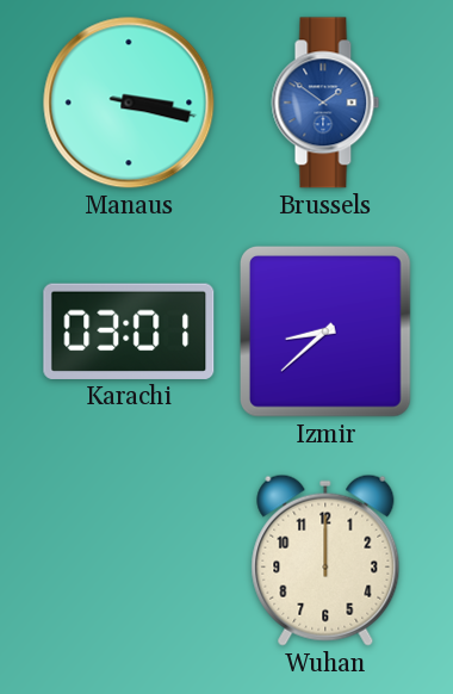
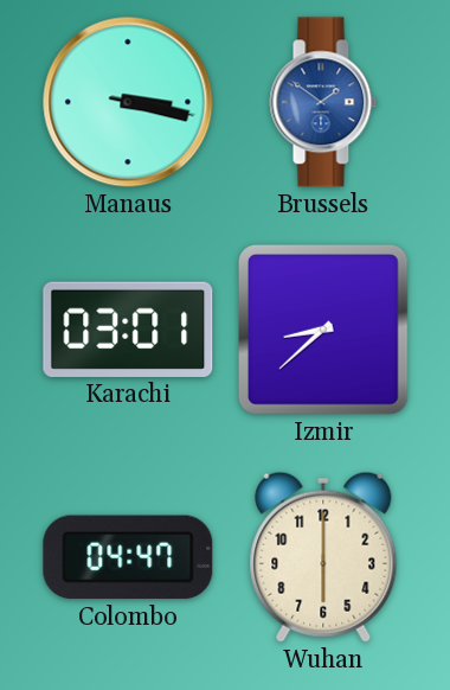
Colombo: none -> 04:47
Wuhan: 12:00 -> 6:00
